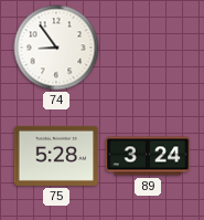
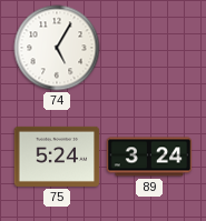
74: 8:54 -> 5:05
75: 5:28 -> 5:24
